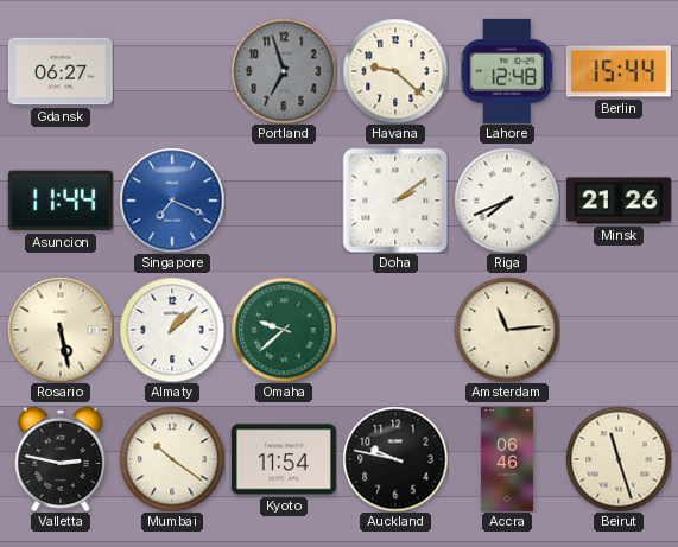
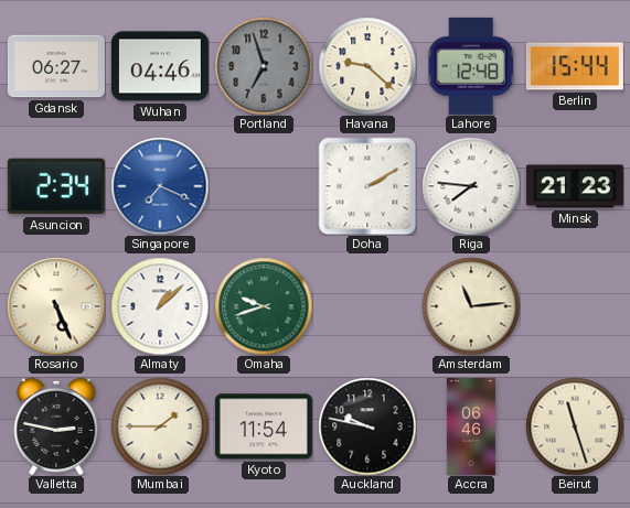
Wuhan: none -> 04:46
Asuncion: 11:44 -> 2:34
Doha: 2:09 -> 2:10
Riga: 7:41 -> 7:46
Minsk: 21:26 -> 21:23
Rosario: 5:28 -> 5:26
Omaha: 9:38 -> 9:42
Mumbai: 10:21 -> 1:45
